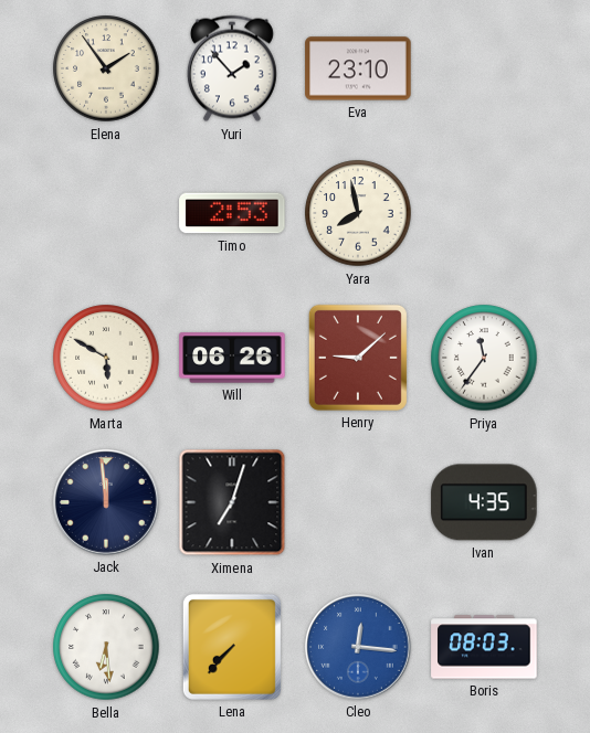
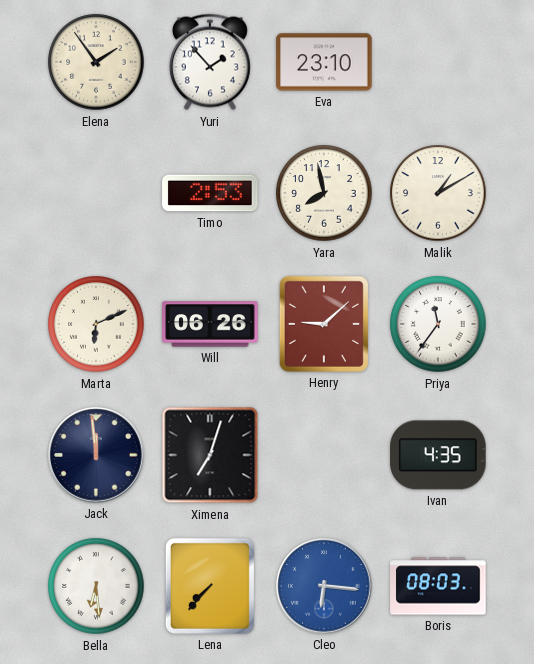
Malik: none -> 1:10
Marta: 5:50 -> 6:11
Cleo: 12:16 -> 6:16
